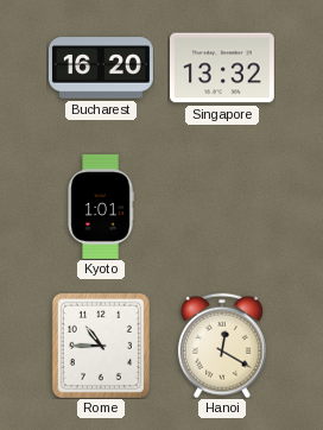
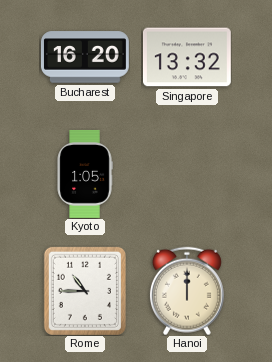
Kyoto: 1:01 -> 1:05
Hanoi: 12:20 -> 12:00
